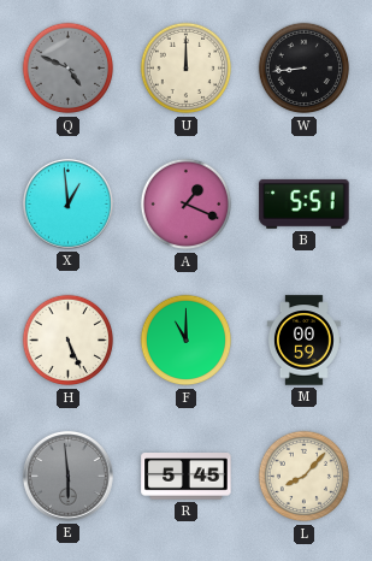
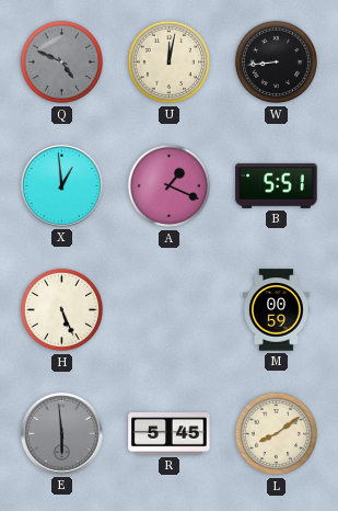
U: 12:00 -> 12:02
F: 11:00 -> none
L: 8:07 -> 8:09
